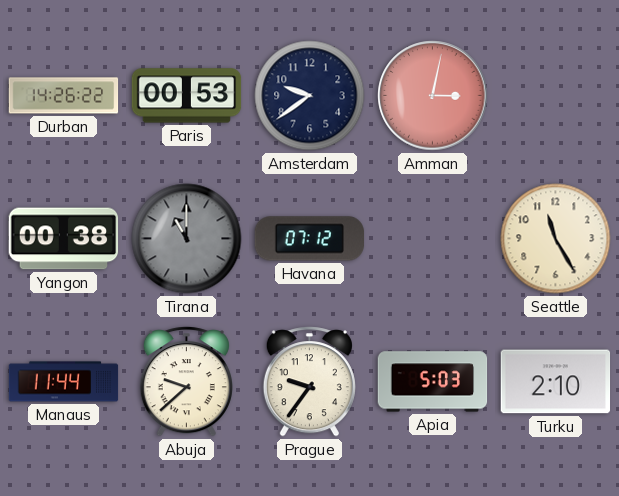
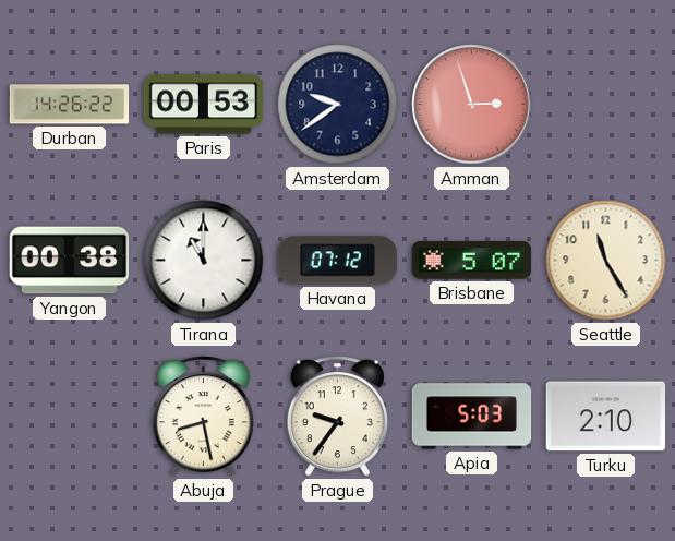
Amman: 3:02 -> 2:57
Tirana dial: grey -> white
Brisbane: none -> 5:07
Manaus: 11:44 -> none
Abuja: 9:38 -> 8:28
